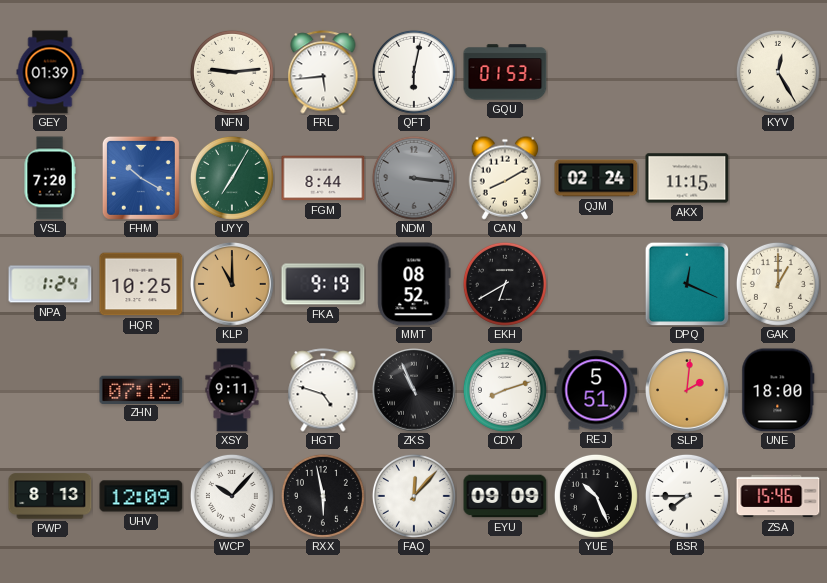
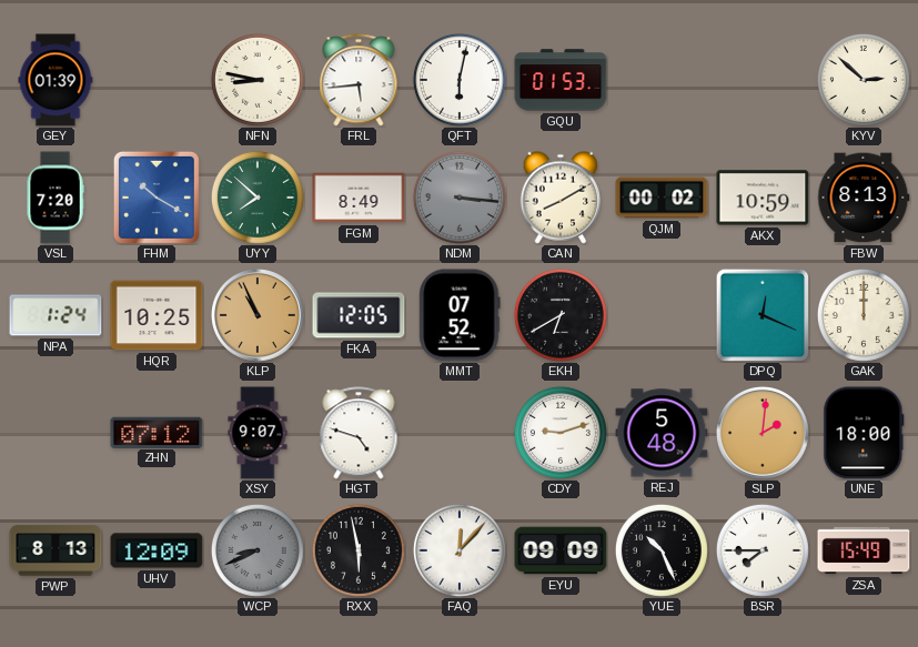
NFN: 9:14 -> 8:47
KYV: 12:25 -> 2:52
UYY: 7:05 -> 7:52
FGM: 8:44 -> 8:49
QJM: 02:24 -> 00:02
AKX: 11:15 -> 10:59
FBW: none -> 8:13
KLP: 11:00 -> 10:56
FKA: 9:19 -> 12:05
MMT: 08:52 -> 07:52
GAK: 1:00 -> 12:00
XSY: 9:11 -> 9:07
ZKS: 10:56 -> none
CDY: 8:12 -> 9:12
REJ: 5:51 -> 5:48
WCP: 10:07 -> 8:41
WCP dial: white -> grey
ZSA: 15:46 -> 15:49
